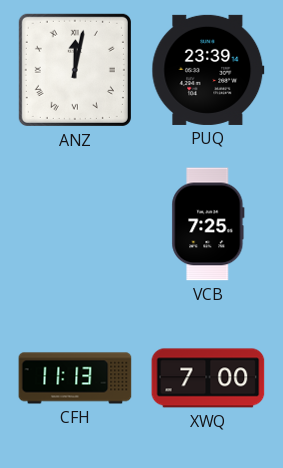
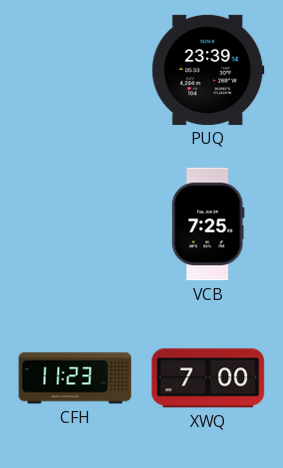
ANZ: 12:02 -> none
CFH: 11:13 -> 11:23
